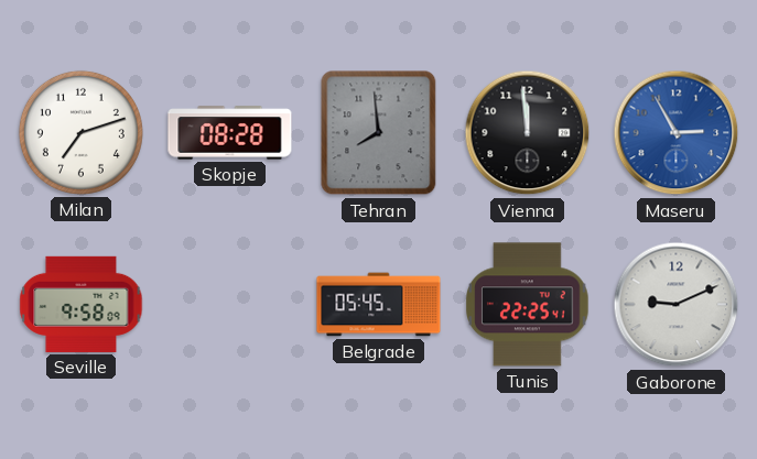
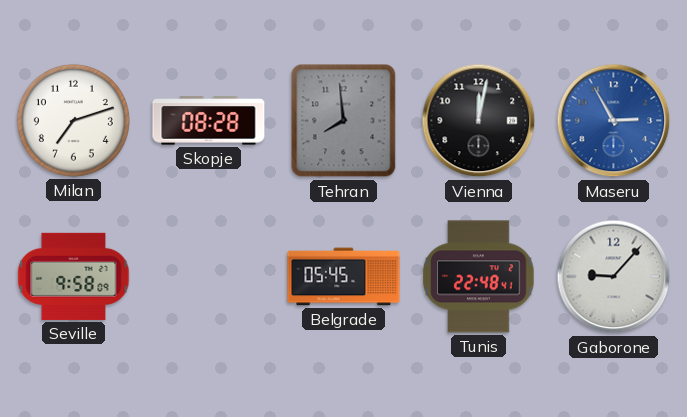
Vienna: 11:59 -> 12:02
Tunis: 22:25 -> 22:48
Gaborone: 9:11 -> 9:07
